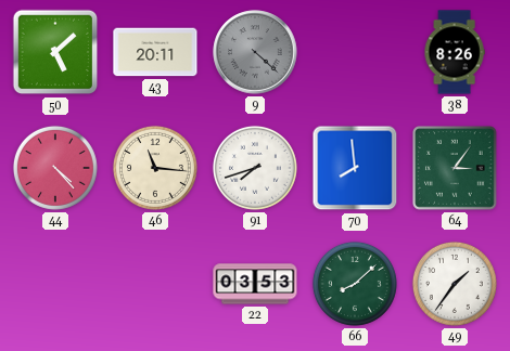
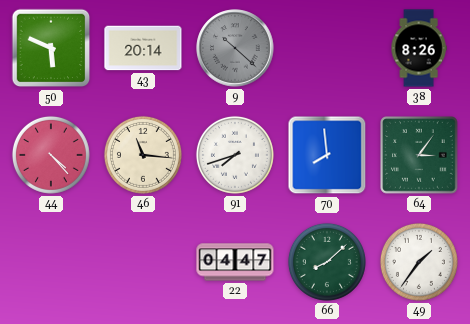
50: 5:08 -> 5:49
43: 20:11 -> 20:14
9: 4:22 -> 10:22
22: 03:53 -> 04:47
